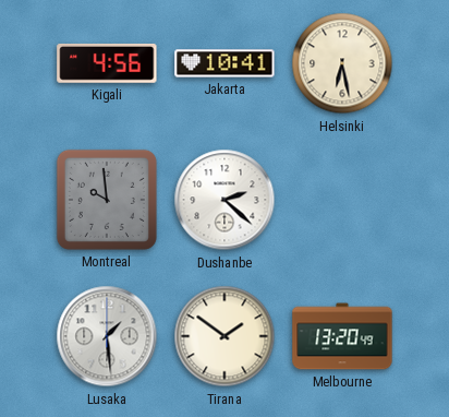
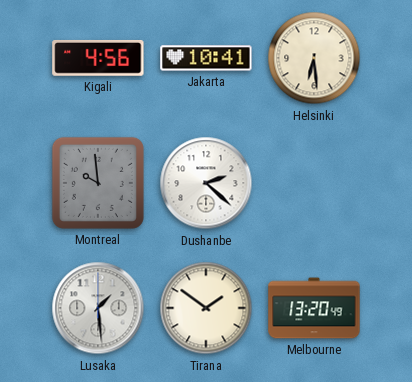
Helsinki: 6:28 -> 6:29
